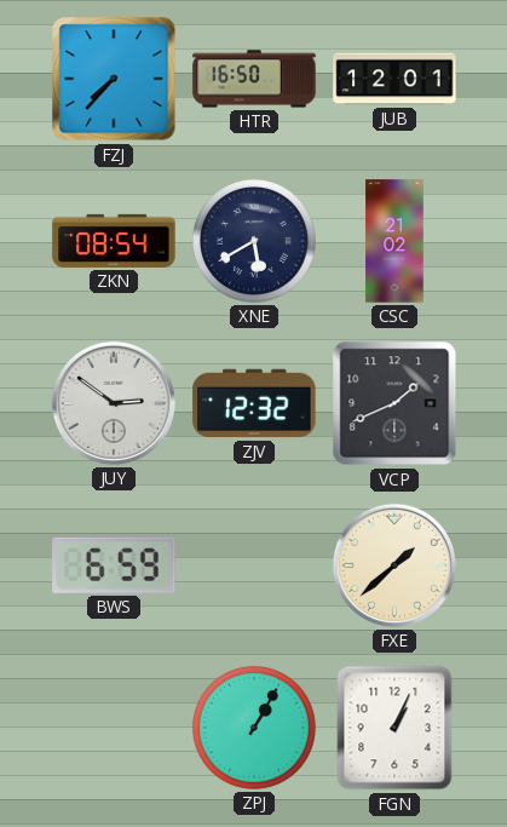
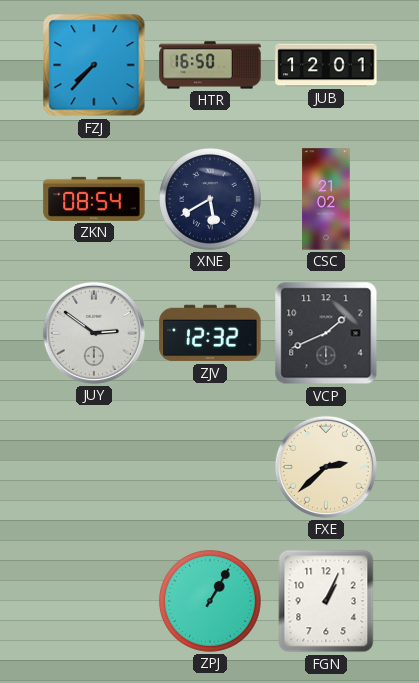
BWS: 6:59 -> none
FXE: 1:38 -> 2:38
